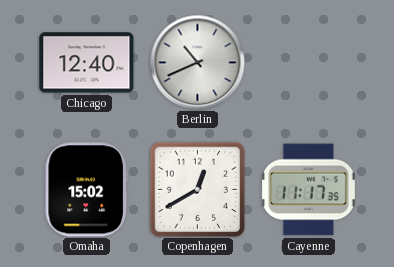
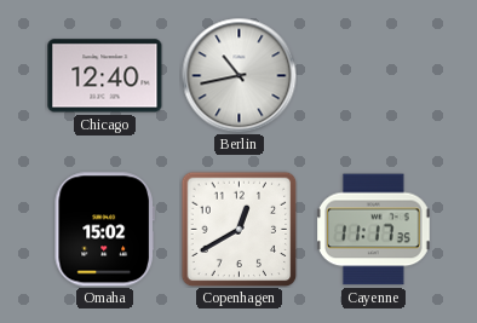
Berlin: 10:41 -> 10:43
